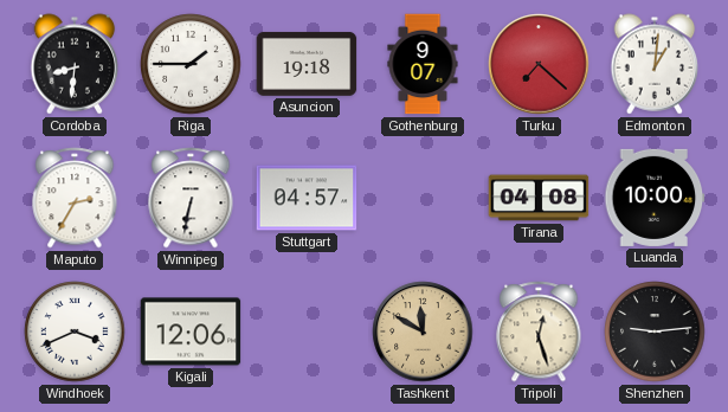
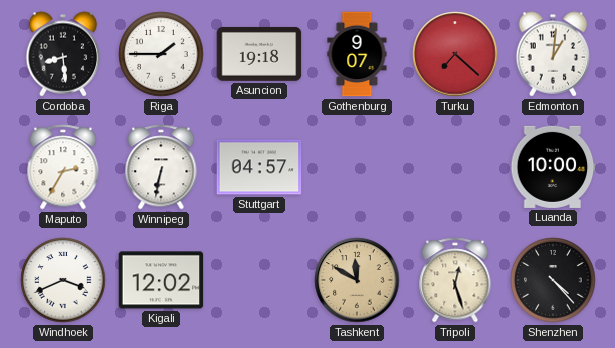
Cordoba: 8:31 -> 8:29
Tirana: 04:08 -> none
Kigali: 12:06 -> 12:02
Shenzhen: 9:14 -> 4:23
